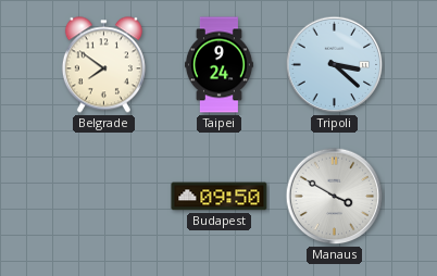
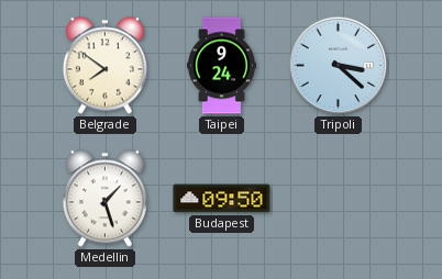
Medellin: none -> 1:27
Manaus: 3:50 -> none
